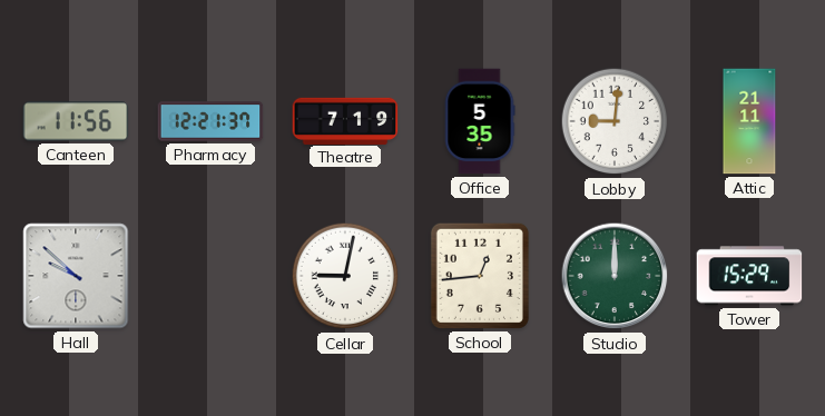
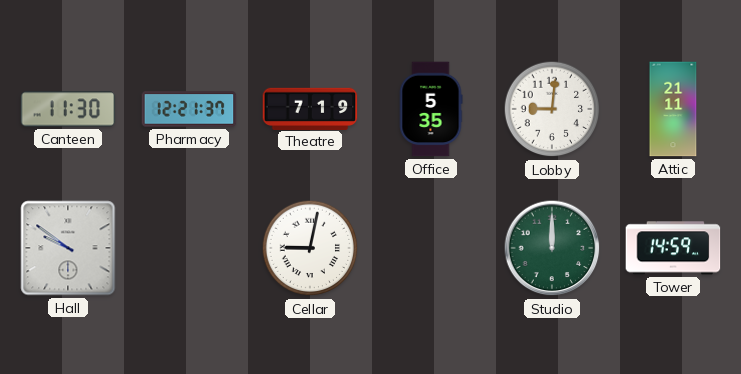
Canteen: 11:56 -> 11:30
Hall: 9:52 -> 9:51
School: 12:44 -> none
Tower: 15:29 -> 14:59
